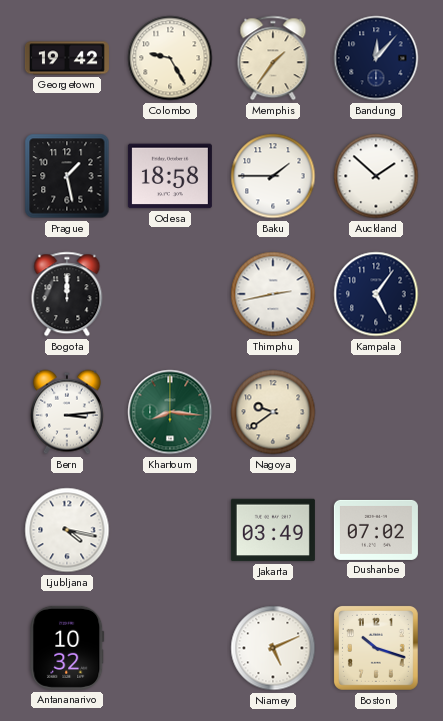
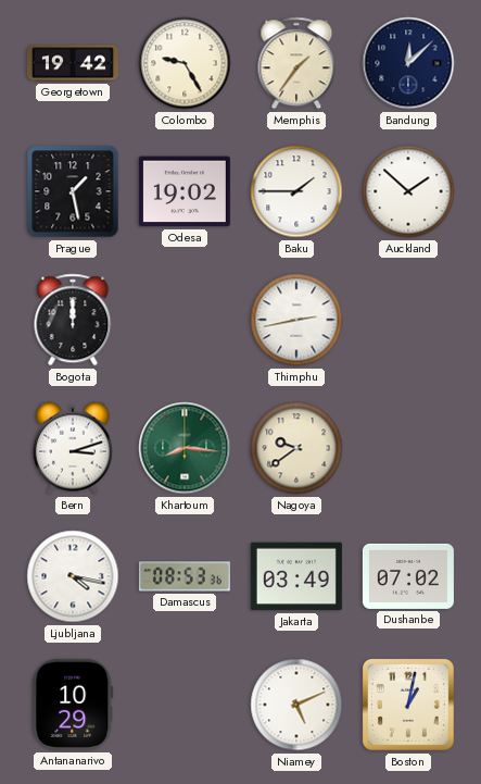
Bandung: 12:07 -> 12:08
Odesa: 18:58 -> 19:02
Kampala: 5:06 -> none
Bern: 3:14 -> 3:12
Damascus: none -> 08:53
Antananarivo: 10:32 -> 10:29
Boston: 10:18 -> 1:02
